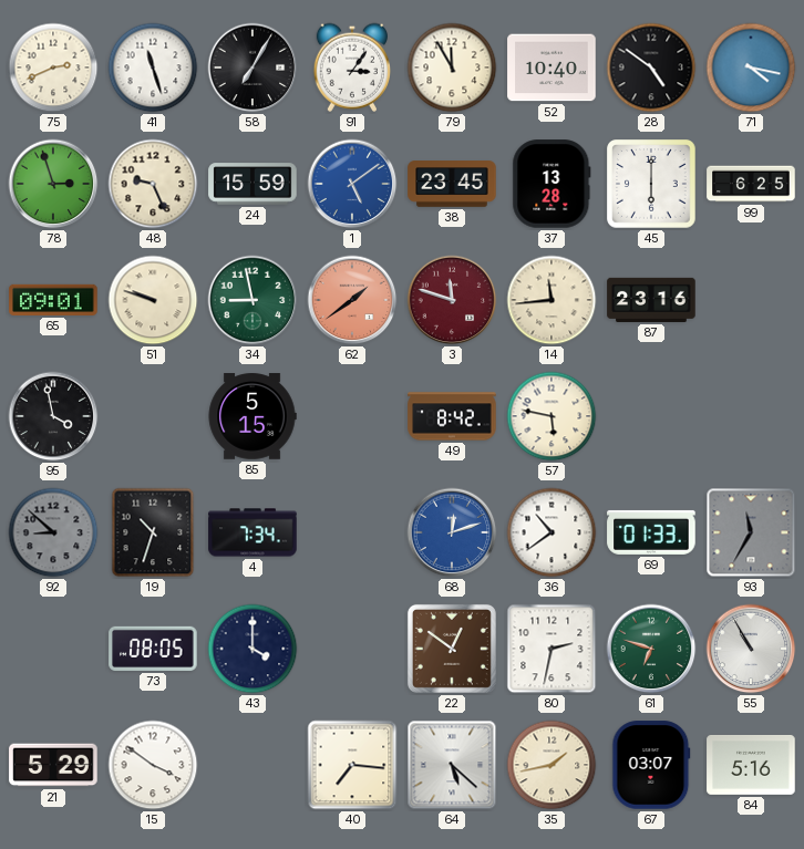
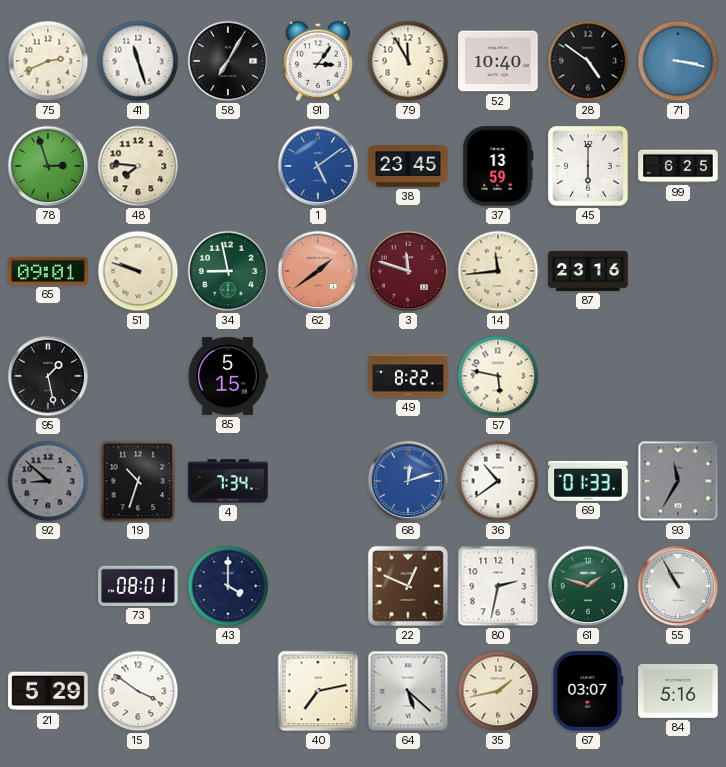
71: 4:17 -> 3:17
48: 9:26 -> 7:46
24: 15:59 -> none
37: 13:28 -> 13:59
95: 3:58 -> 1:28
49: 8:42 -> 8:22
73: 08:05 -> 08:01
22: 12:51 -> 12:49
61: 6:48 -> 1:48
40: 7:16 -> 7:13
